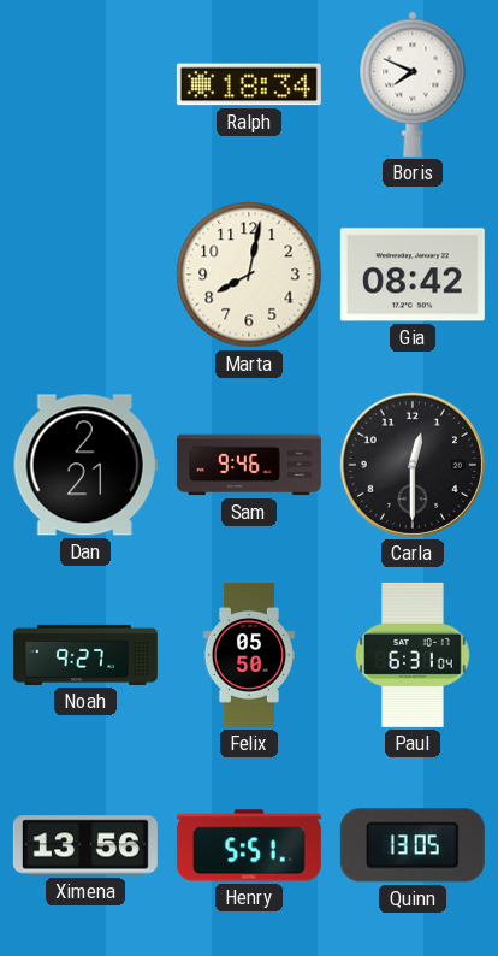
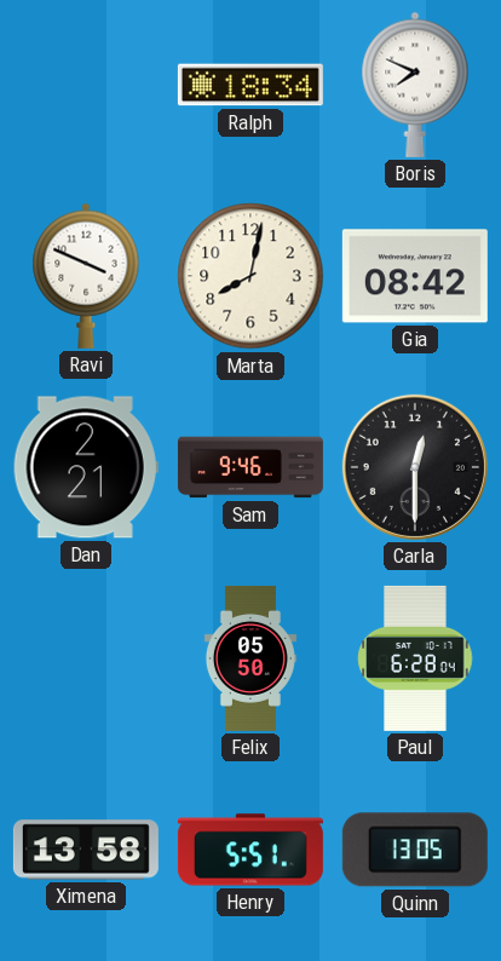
Ravi: none -> 3:49
Noah: 9:27 -> none
Paul: 6:31 -> 6:28
Ximena: 13:56 -> 13:58
